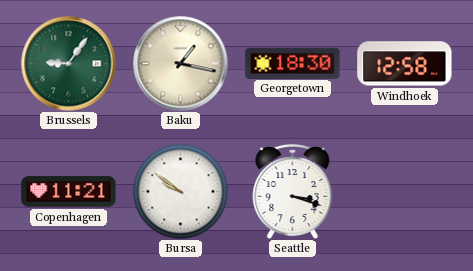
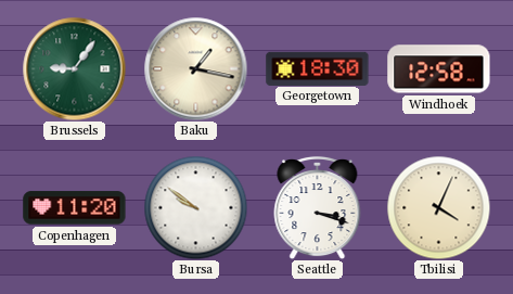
Copenhagen: 11:21 -> 11:20
Tbilisi: none -> 4:04
